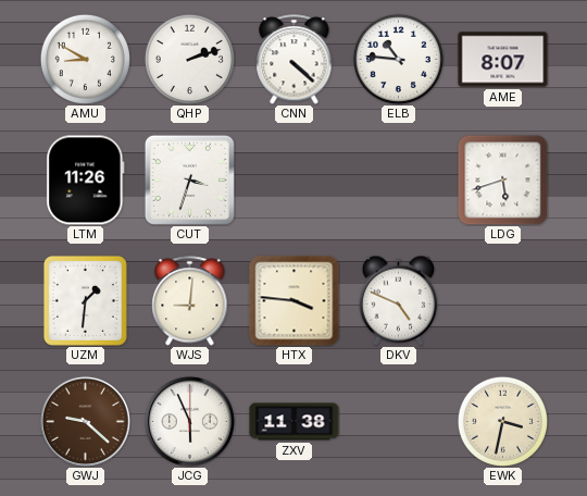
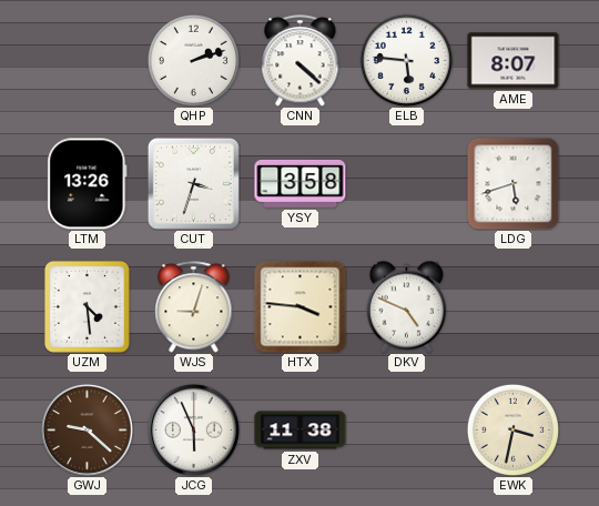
AMU: 8:50 -> none
ELB: 10:46 -> 5:46
LTM: 11:26 -> 13:26
YSY: none -> 3:58
UZM: 1:31 -> 4:29
WJS: 9:01 -> 9:03
